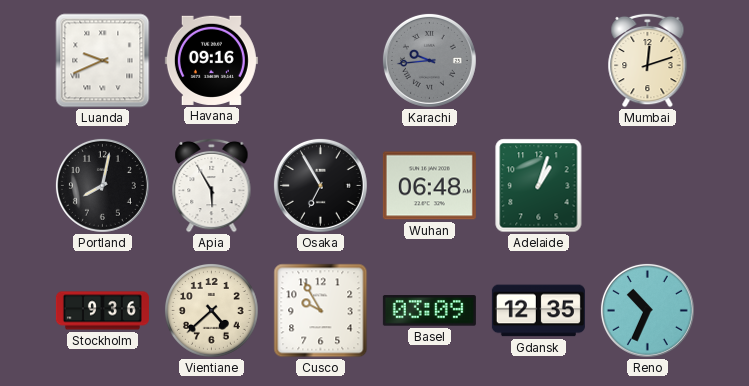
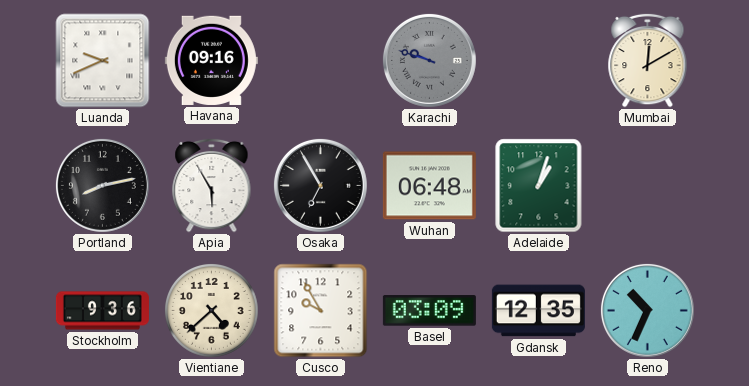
Karachi: 9:44 -> 9:48
Mumbai: 12:12 -> 12:10
Portland: 8:02 -> 8:13
